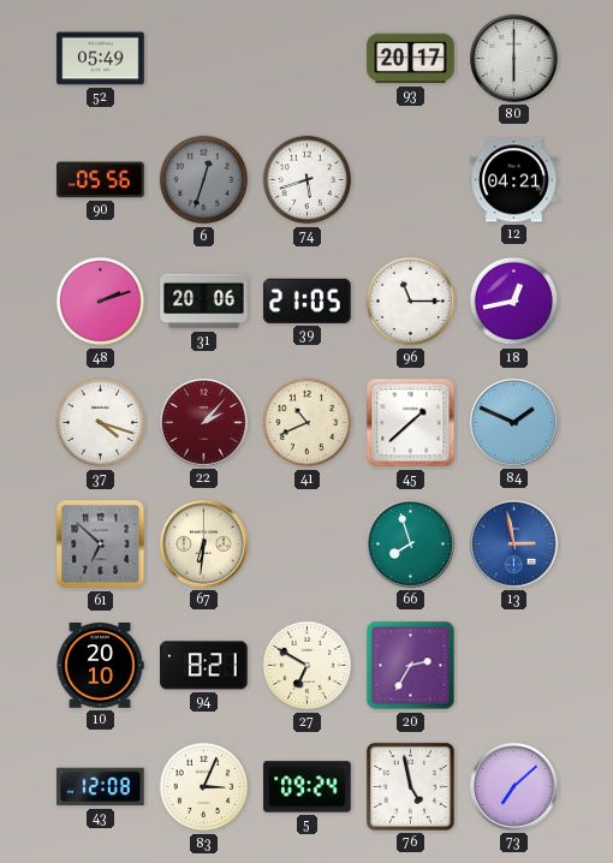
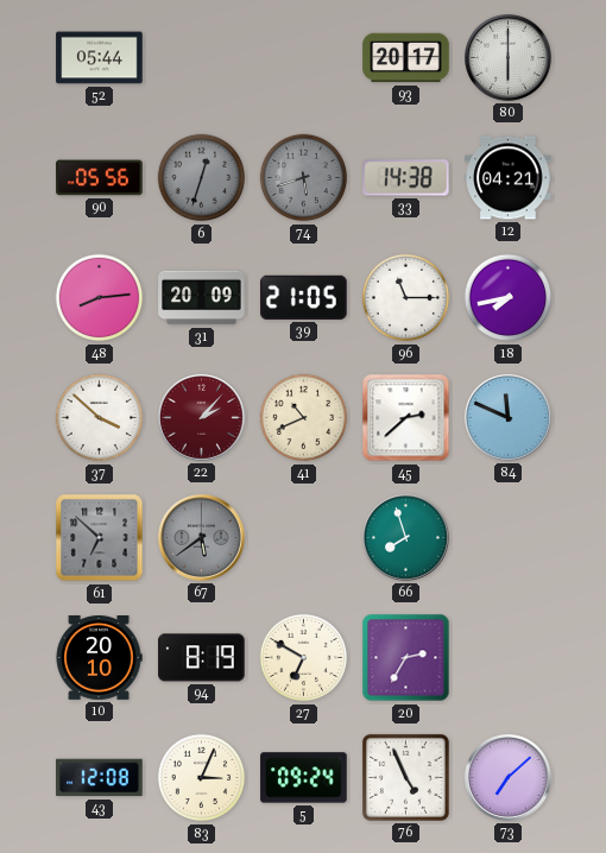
52: 05:49 -> 05:44
74 dial: white -> grey
33: none -> 14:38
48: 2:12 -> 8:14
31: 20:06 -> 20:09
18: 12:43 -> 7:43
37: 4:18 -> 3:52
45: 1:38 -> 2:38
84: 1:49 -> 11:49
67: 6:31 -> 5:39
67 dial: cream -> grey
13: 2:58 -> none
94: 8:21 -> 8:19
76: 4:58 -> 4:56
